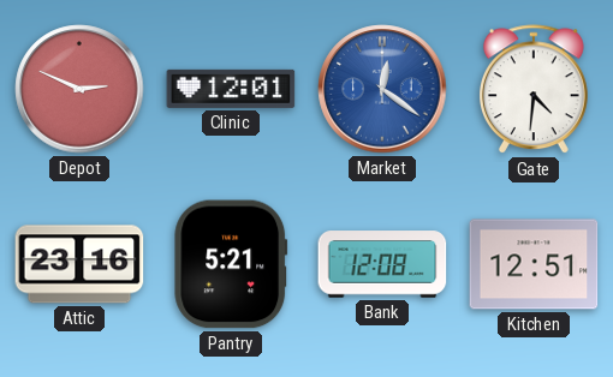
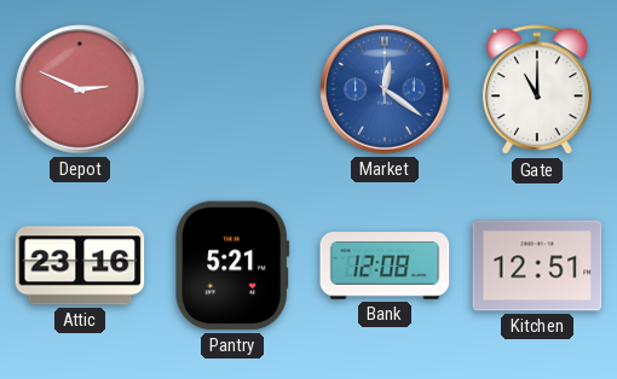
Clinic: 12:01 -> none
Gate: 4:31 -> 11:00
